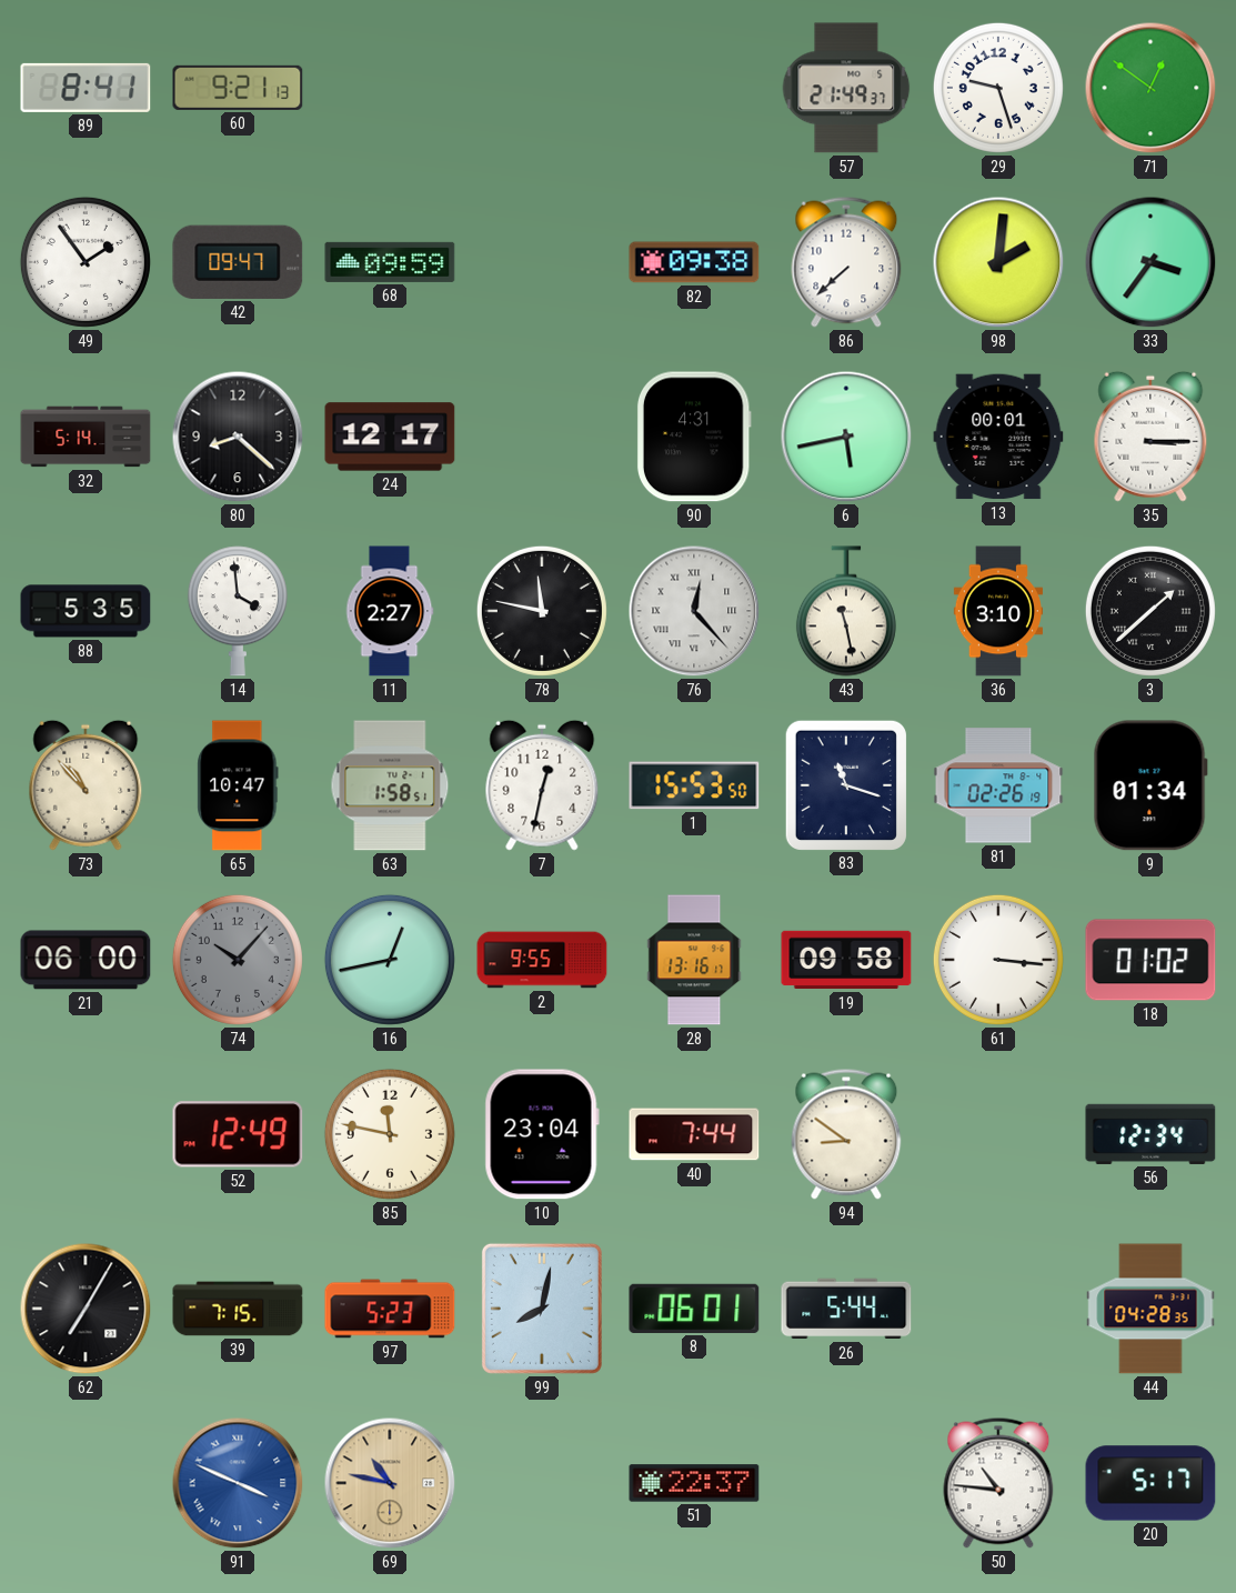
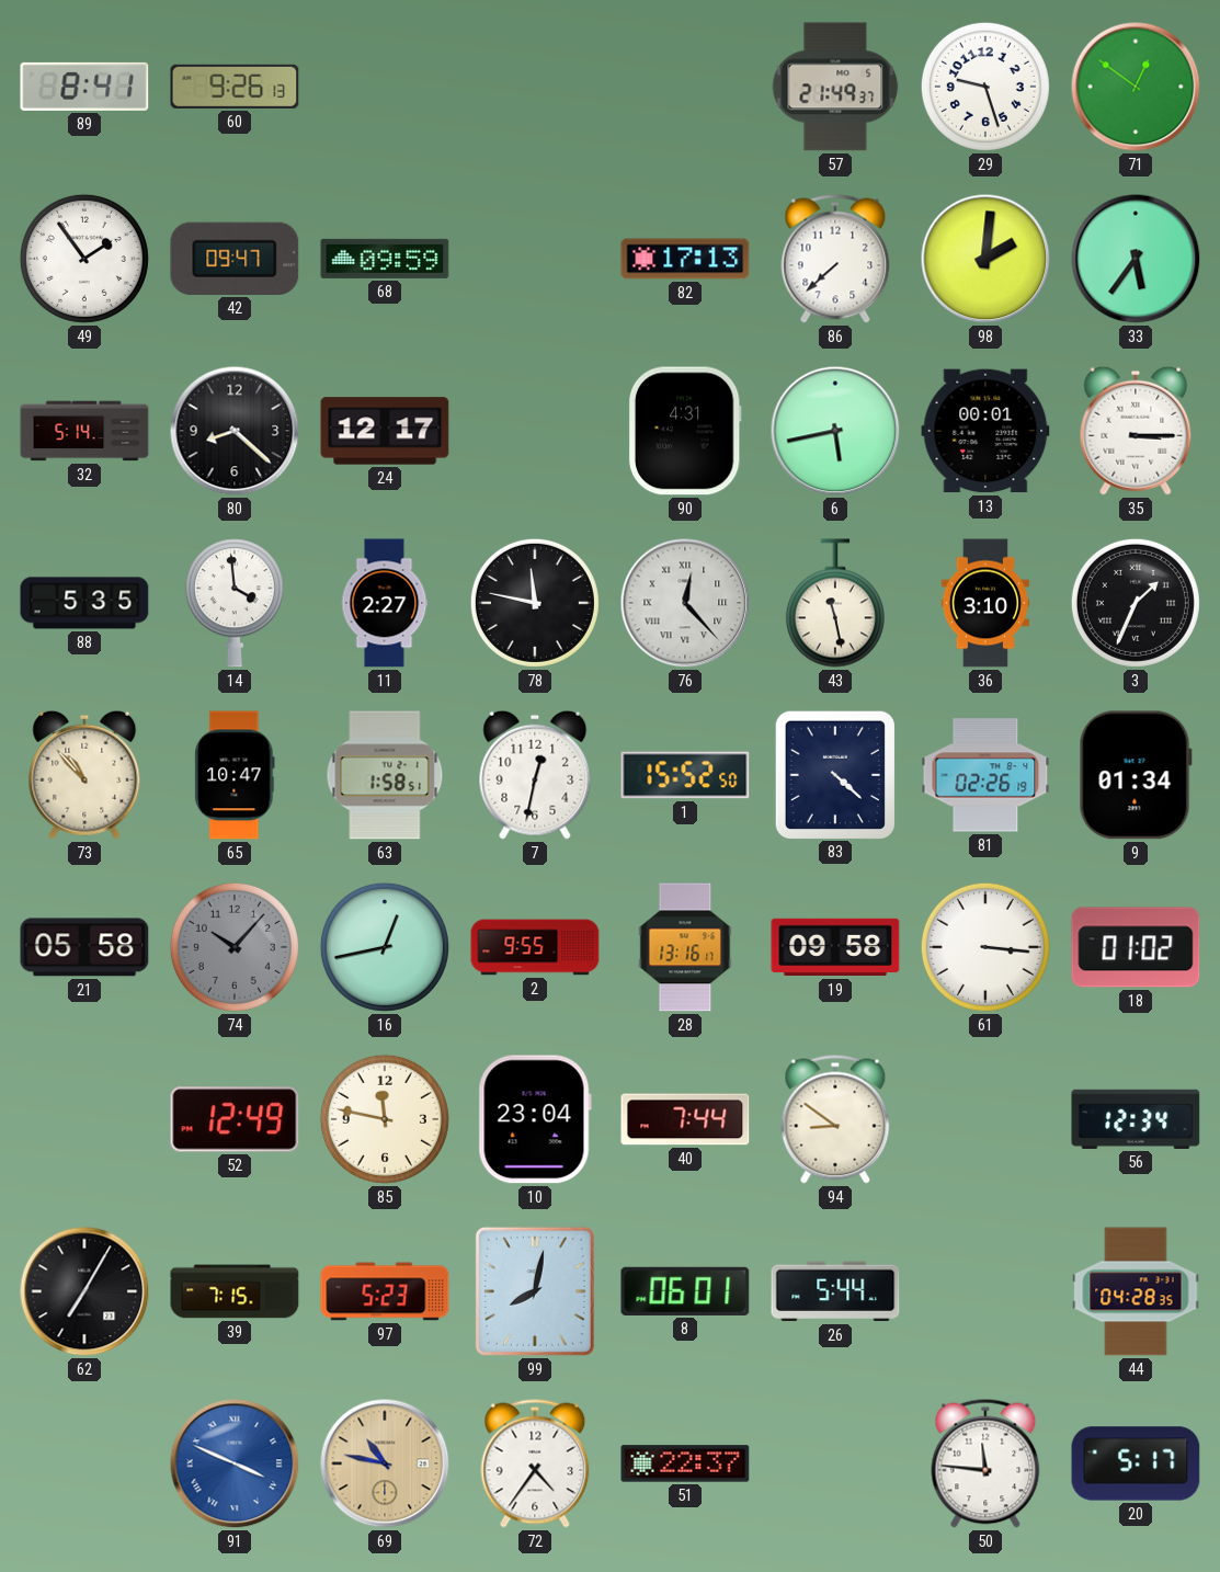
60: 9:21 -> 9:26
82: 09:38 -> 17:13
33: 3:36 -> 5:36
3: 1:38 -> 1:34
1: 15:53 -> 15:52
83: 11:18 -> 4:22
21: 06:00 -> 05:58
72: none -> 4:36
50: 10:46 -> 11:46
